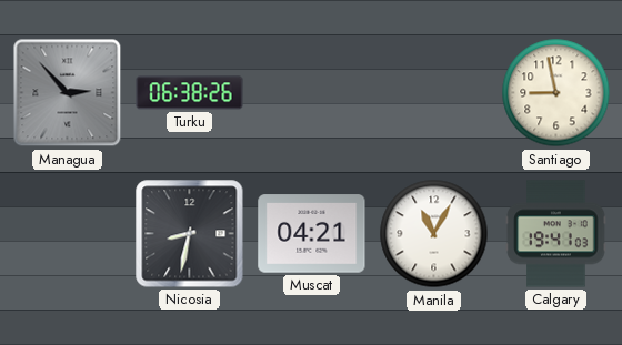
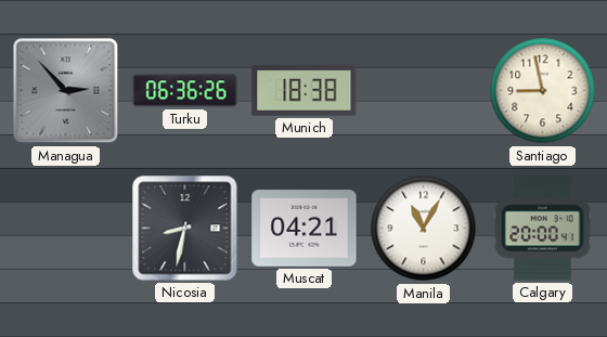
Turku: 06:38 -> 06:36
Munich: none -> 18:38
Calgary: 19:41 -> 20:00
